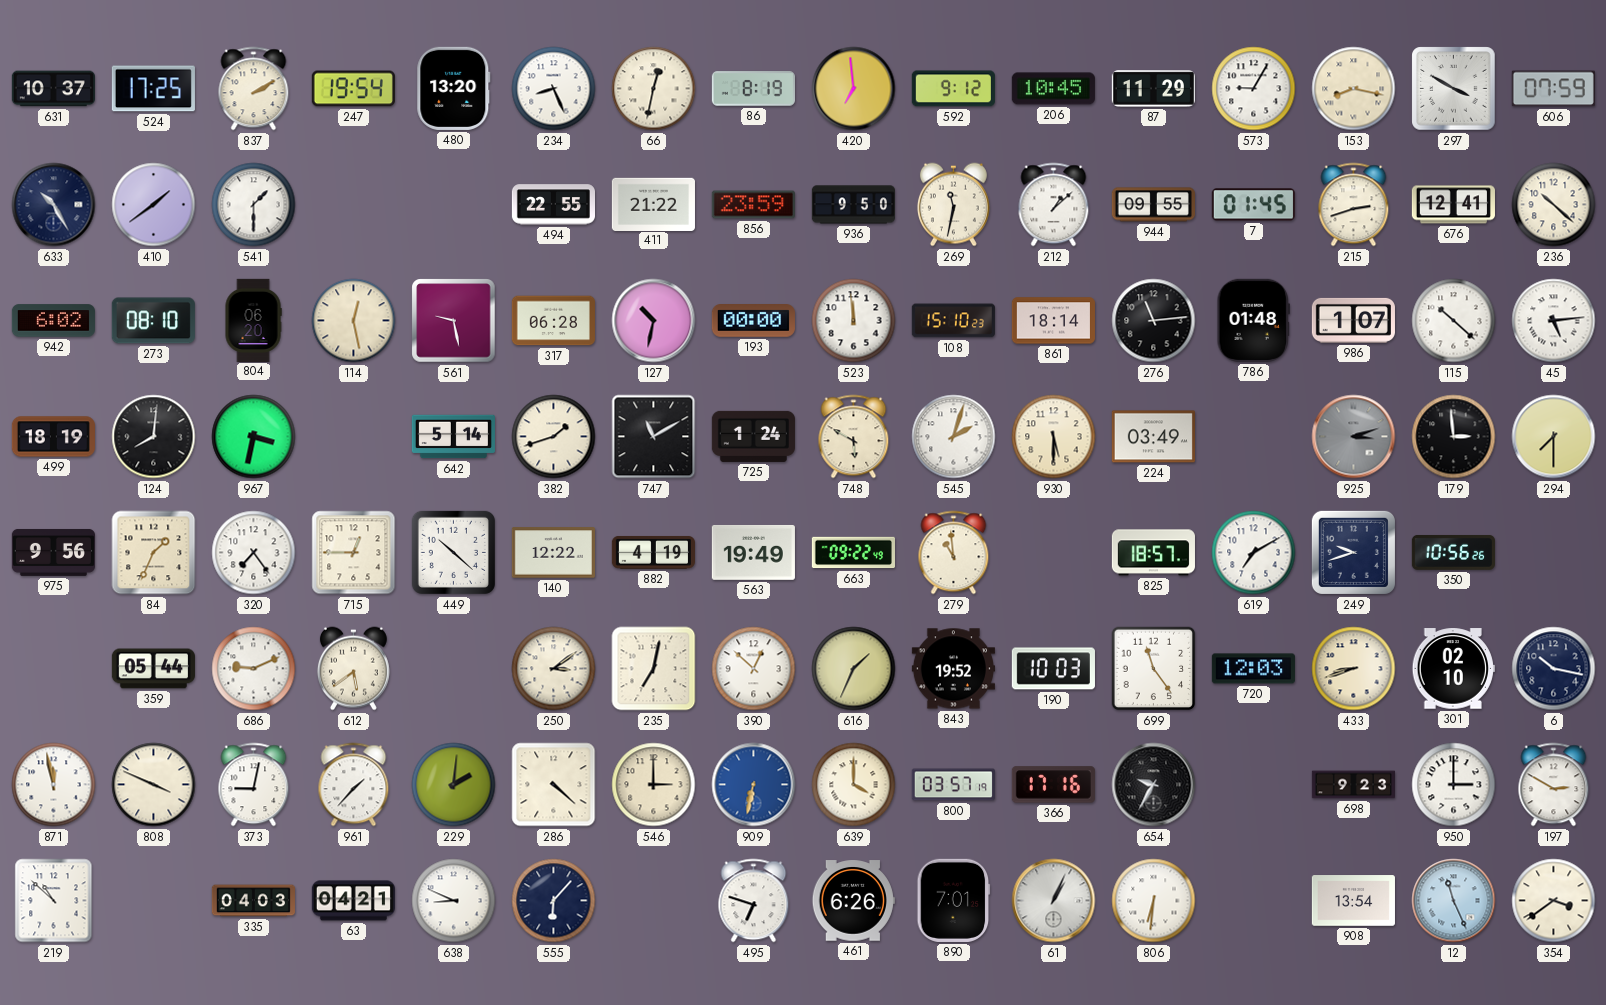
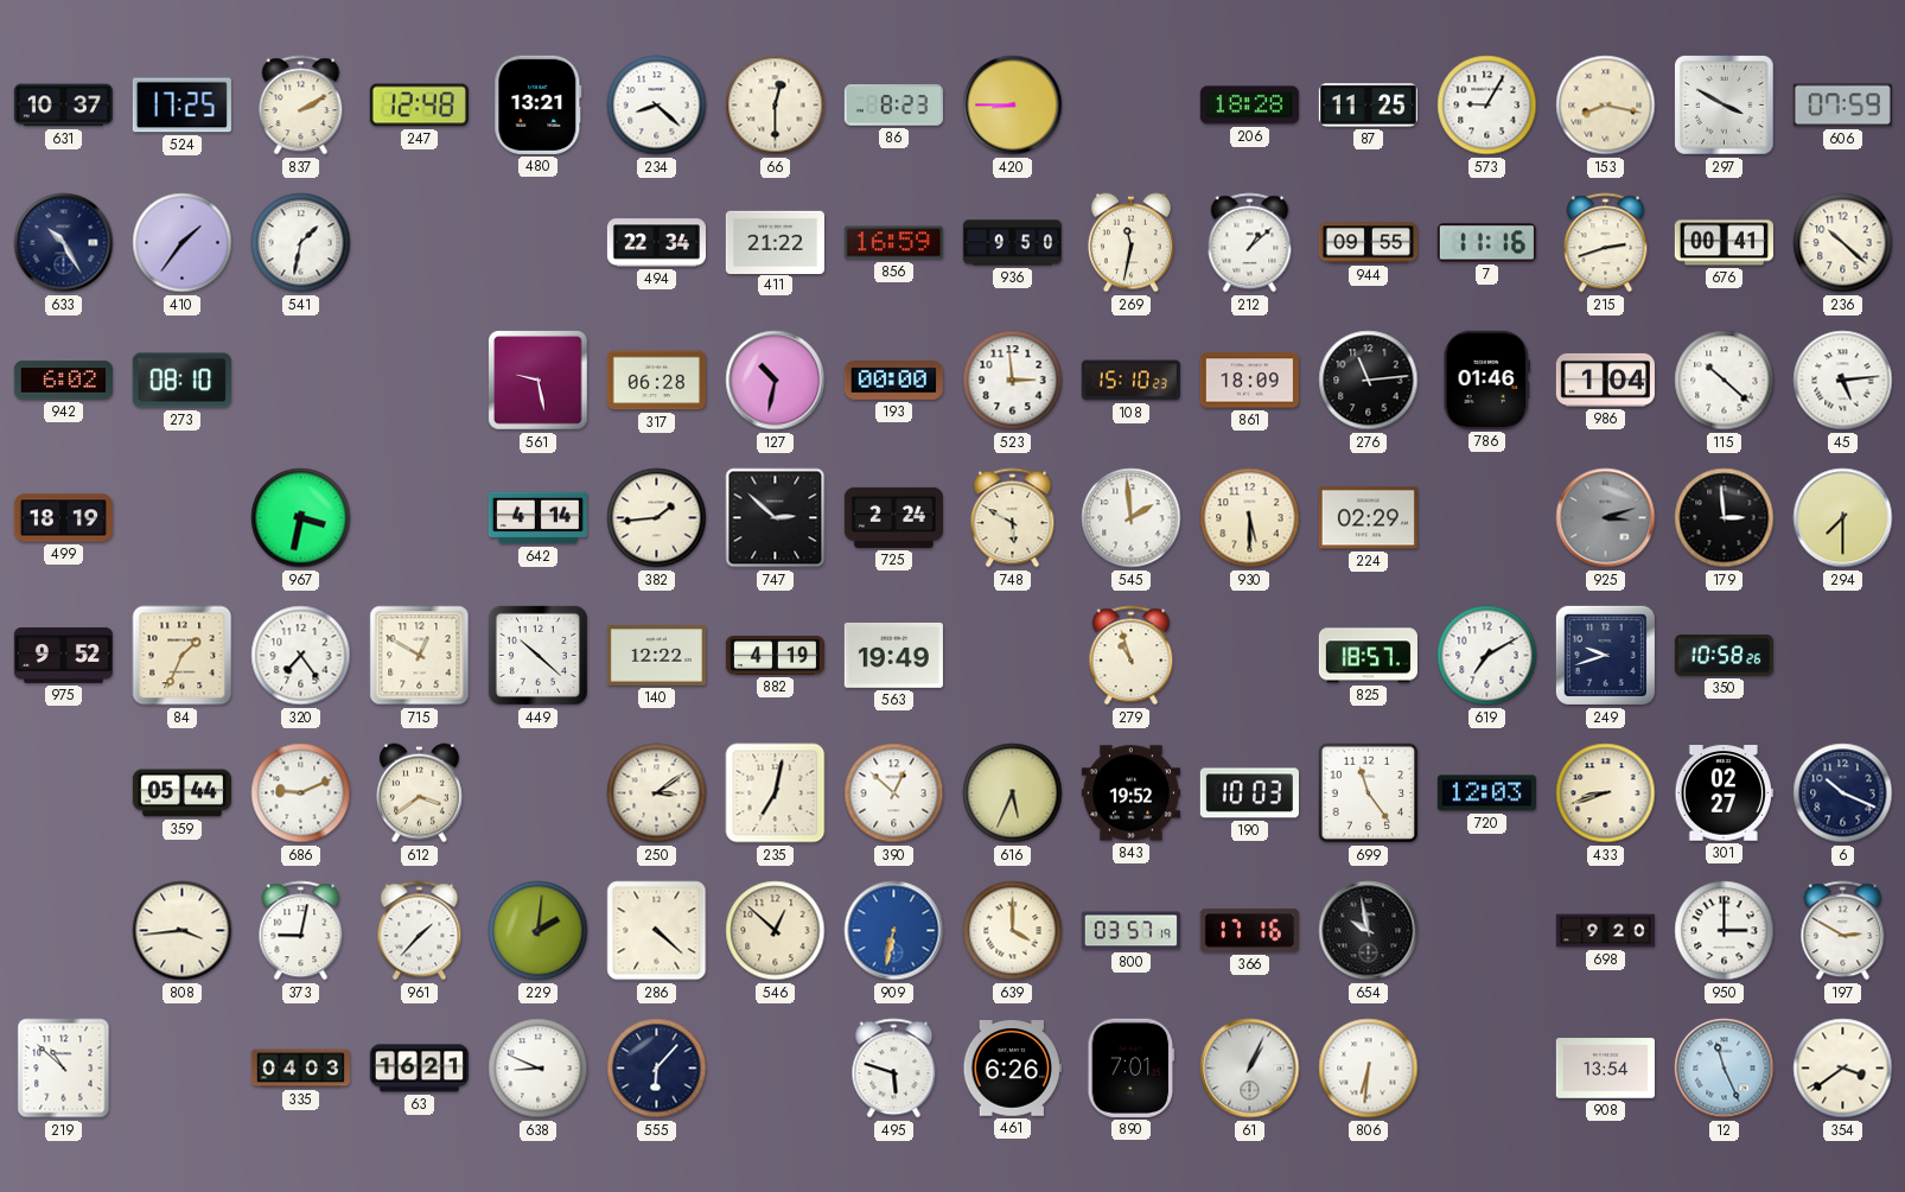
247: 19:54 -> 12:48
480: 13:20 -> 13:21
234: 8:26 -> 8:22
66: 12:32 -> 12:30
86: 8:19 -> 8:23
420: 6:59 -> 8:45
592: 9:12 -> none
206: 10:45 -> 18:28
87: 11:29 -> 11:25
410: 1:39 -> 1:36
541: 1:30 -> 1:32
494: 22:55 -> 22:34
856: 23:59 -> 16:59
7: 01:45 -> 11:16
676: 12:41 -> 00:41
804: 06:20 -> none
114: 12:28 -> none
523: 11:59 -> 2:59
861: 18:14 -> 18:09
786: 01:48 -> 01:46
986: 1:07 -> 1:04
124: 8:01 -> none
642: 5:14 -> 4:14
382: 1:42 -> 1:44
747: 11:10 -> 2:52
725: 1:24 -> 2:24
545: 2:03 -> 1:59
224: 03:49 -> 02:29
975: 9:56 -> 9:52
715: 12:45 -> 12:50
663: 09:22 -> none
279: 10:59 -> 10:57
350: 10:56 -> 10:58
612: 5:39 -> 3:39
616: 1:34 -> 5:34
301: 02:10 -> 02:27
6: 10:17 -> 10:19
871: 11:58 -> none
808: 3:49 -> 3:44
546: 3:00 -> 12:52
654: 9:35 -> 9:58
698: 9:23 -> 9:20
63: 04:21 -> 16:21
495: 6:48 -> 5:48
